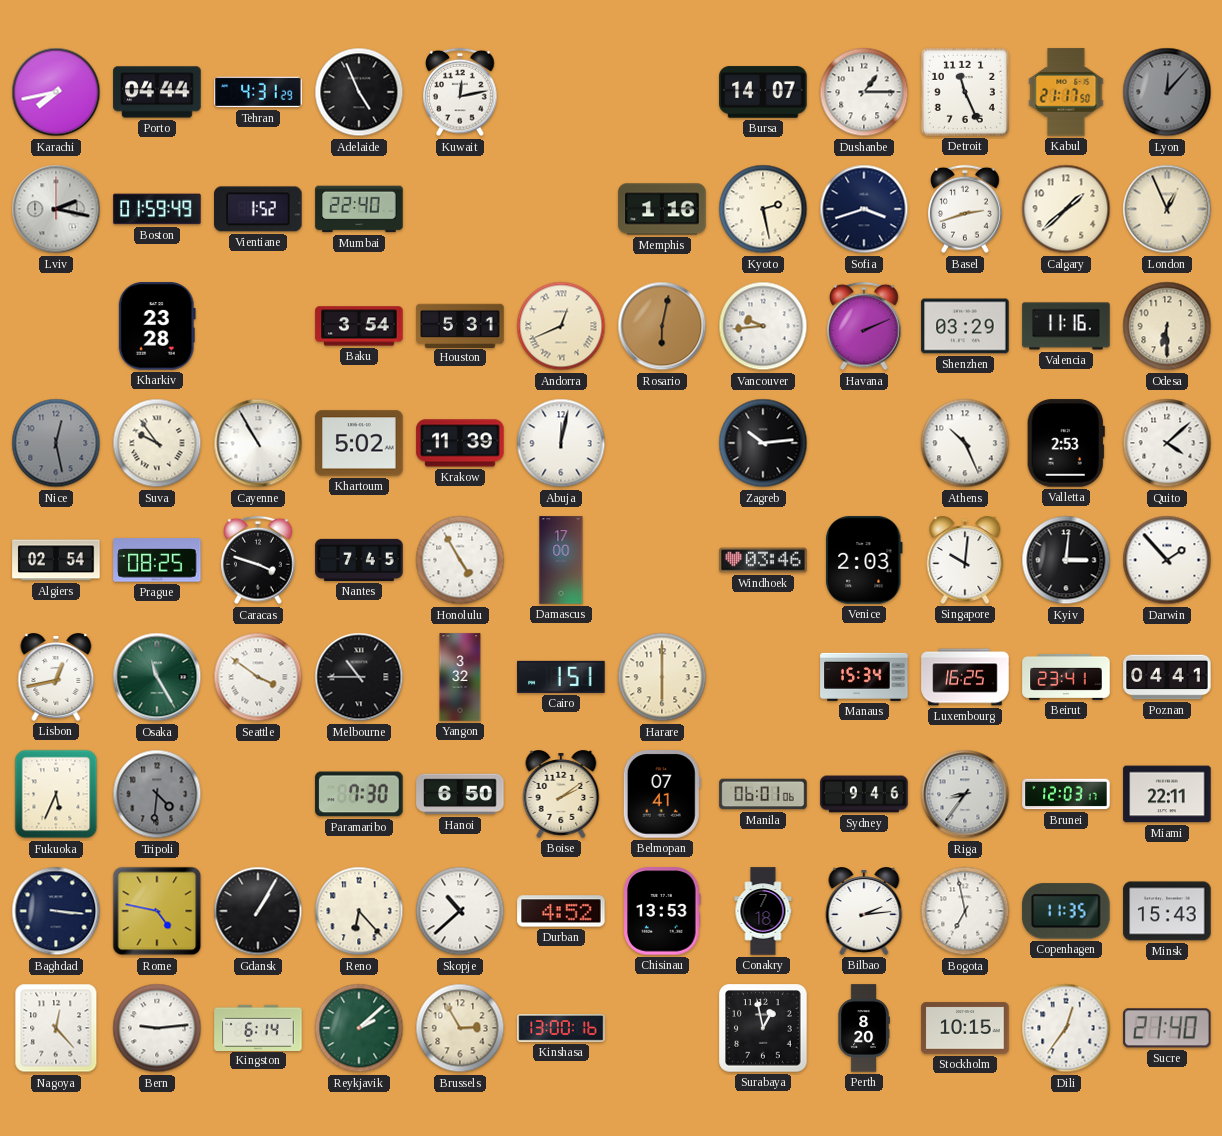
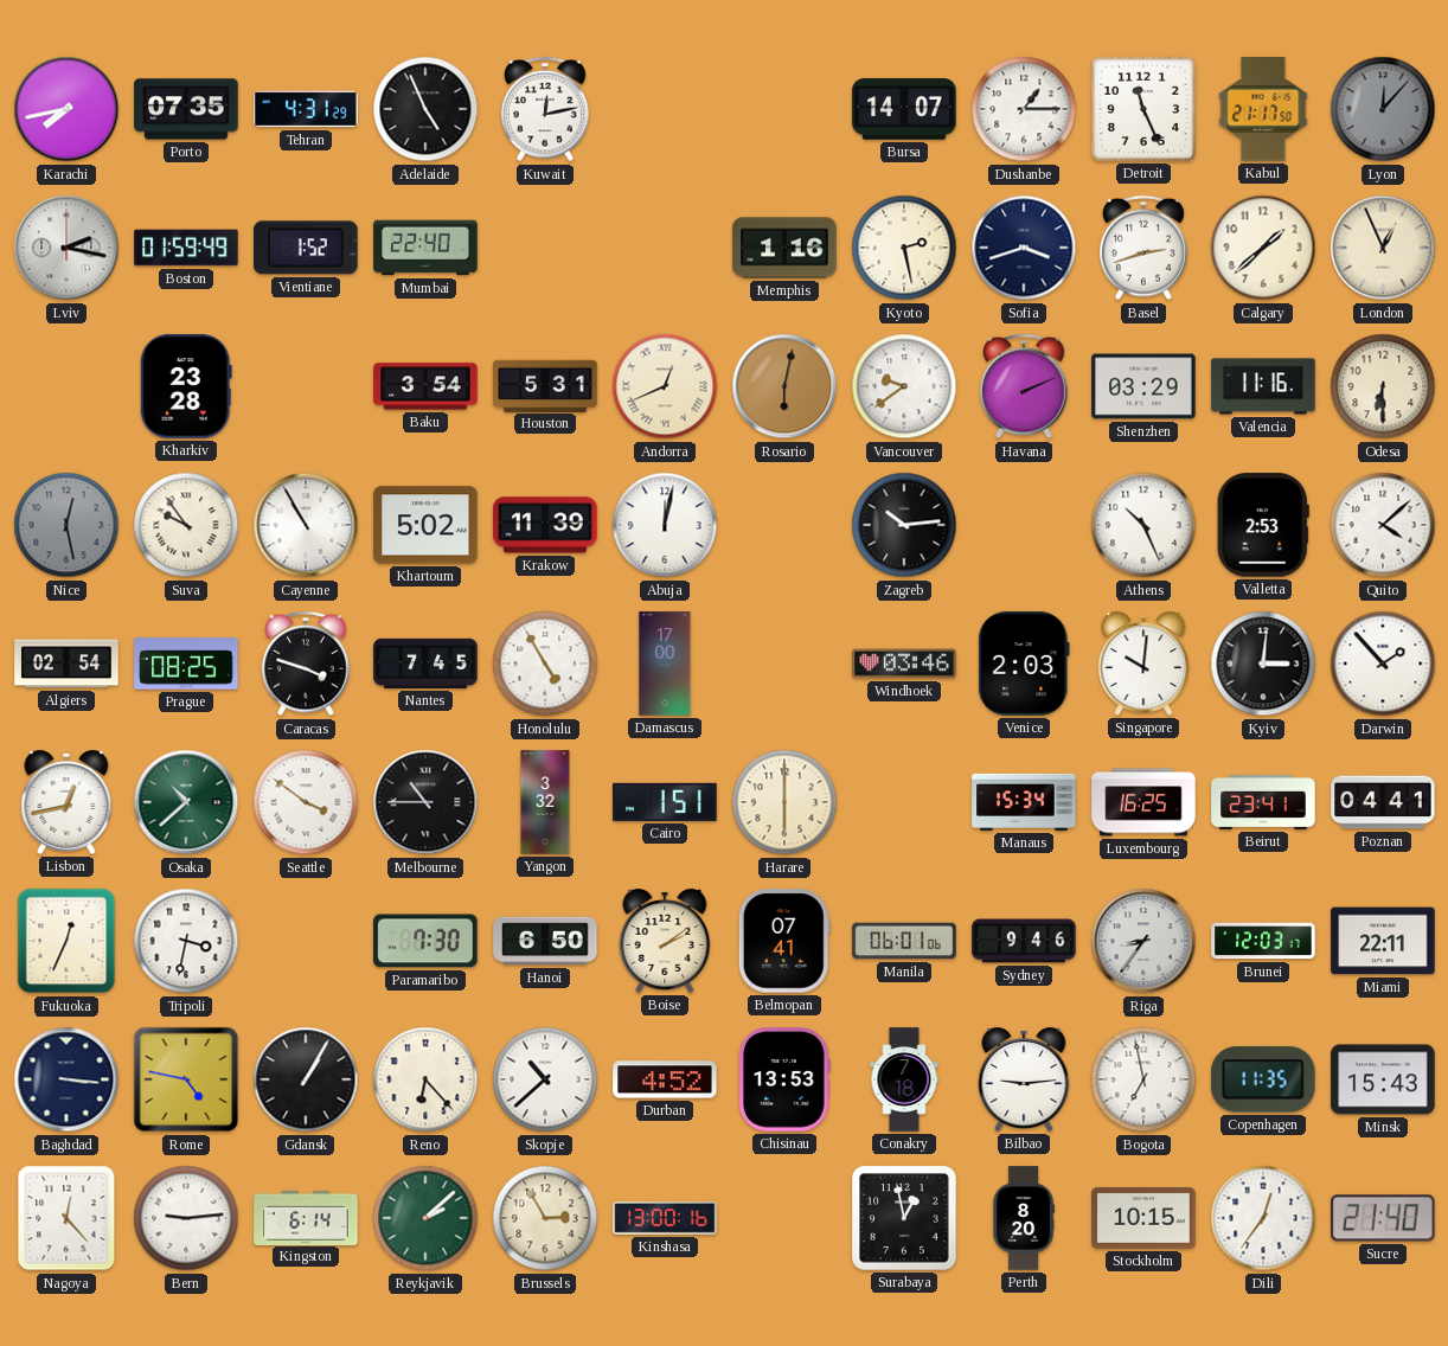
Porto: 04:44 -> 07:35
Vancouver: 9:44 -> 9:39
Osaka: 11:25 -> 10:38
Fukuoka: 5:34 -> 12:34
Tripoli: 4:31 -> 3:32
Tripoli dial: grey -> white
Bilbao: 2:14 -> 9:14
